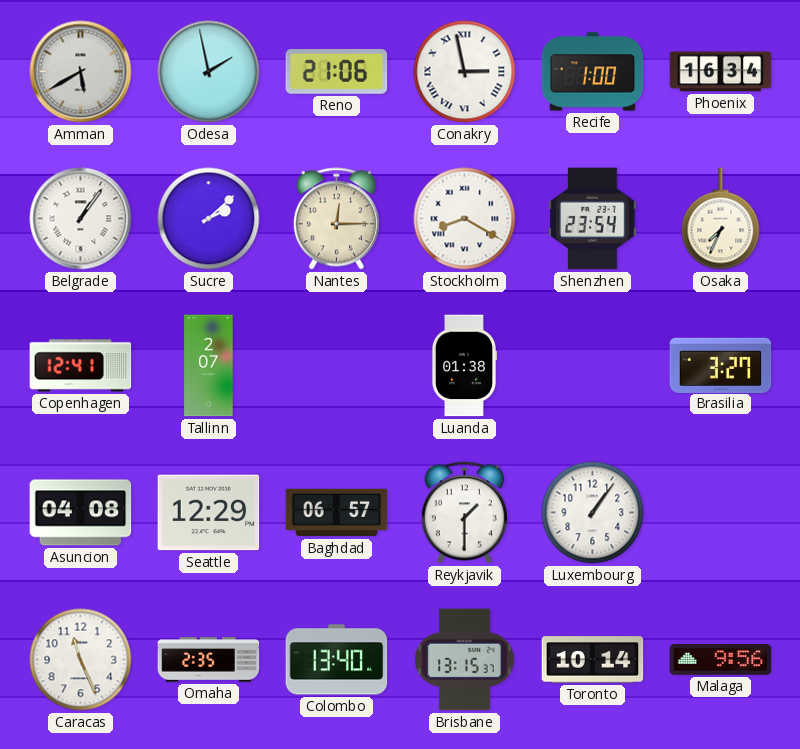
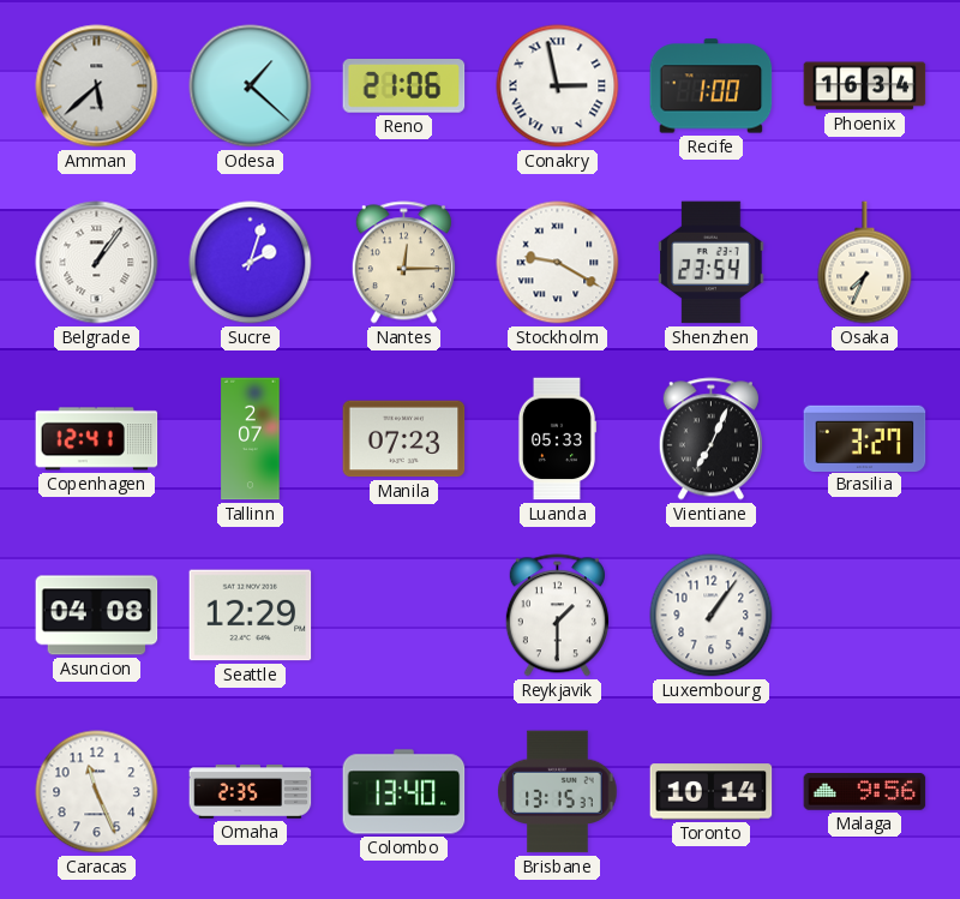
Amman: 5:40 -> 5:38
Odesa: 1:58 -> 1:22
Sucre: 2:08 -> 2:03
Stockholm: 8:20 -> 9:20
Manila: none -> 07:23
Luanda: 01:38 -> 05:33
Vientiane: none -> 7:04
Baghdad: 06:57 -> none
